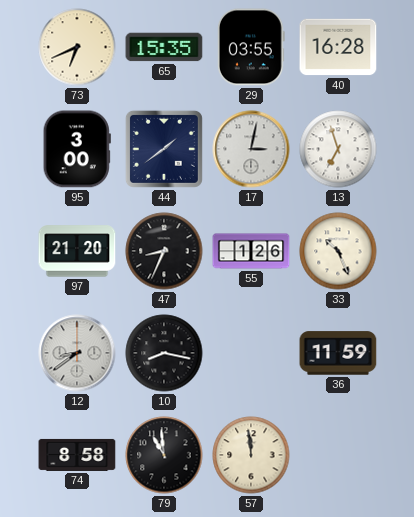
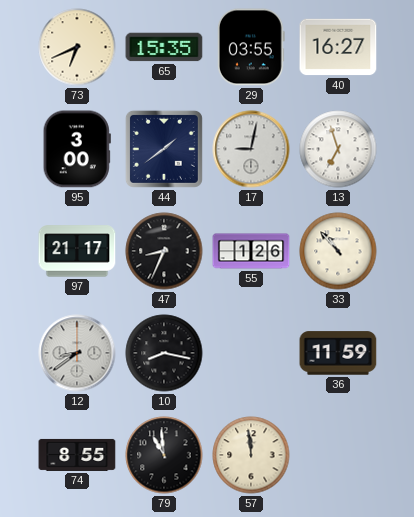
40: 16:28 -> 16:27
17: 3:02 -> 9:02
97: 21:20 -> 21:17
33: 10:26 -> 10:53
74: 8:58 -> 8:55
